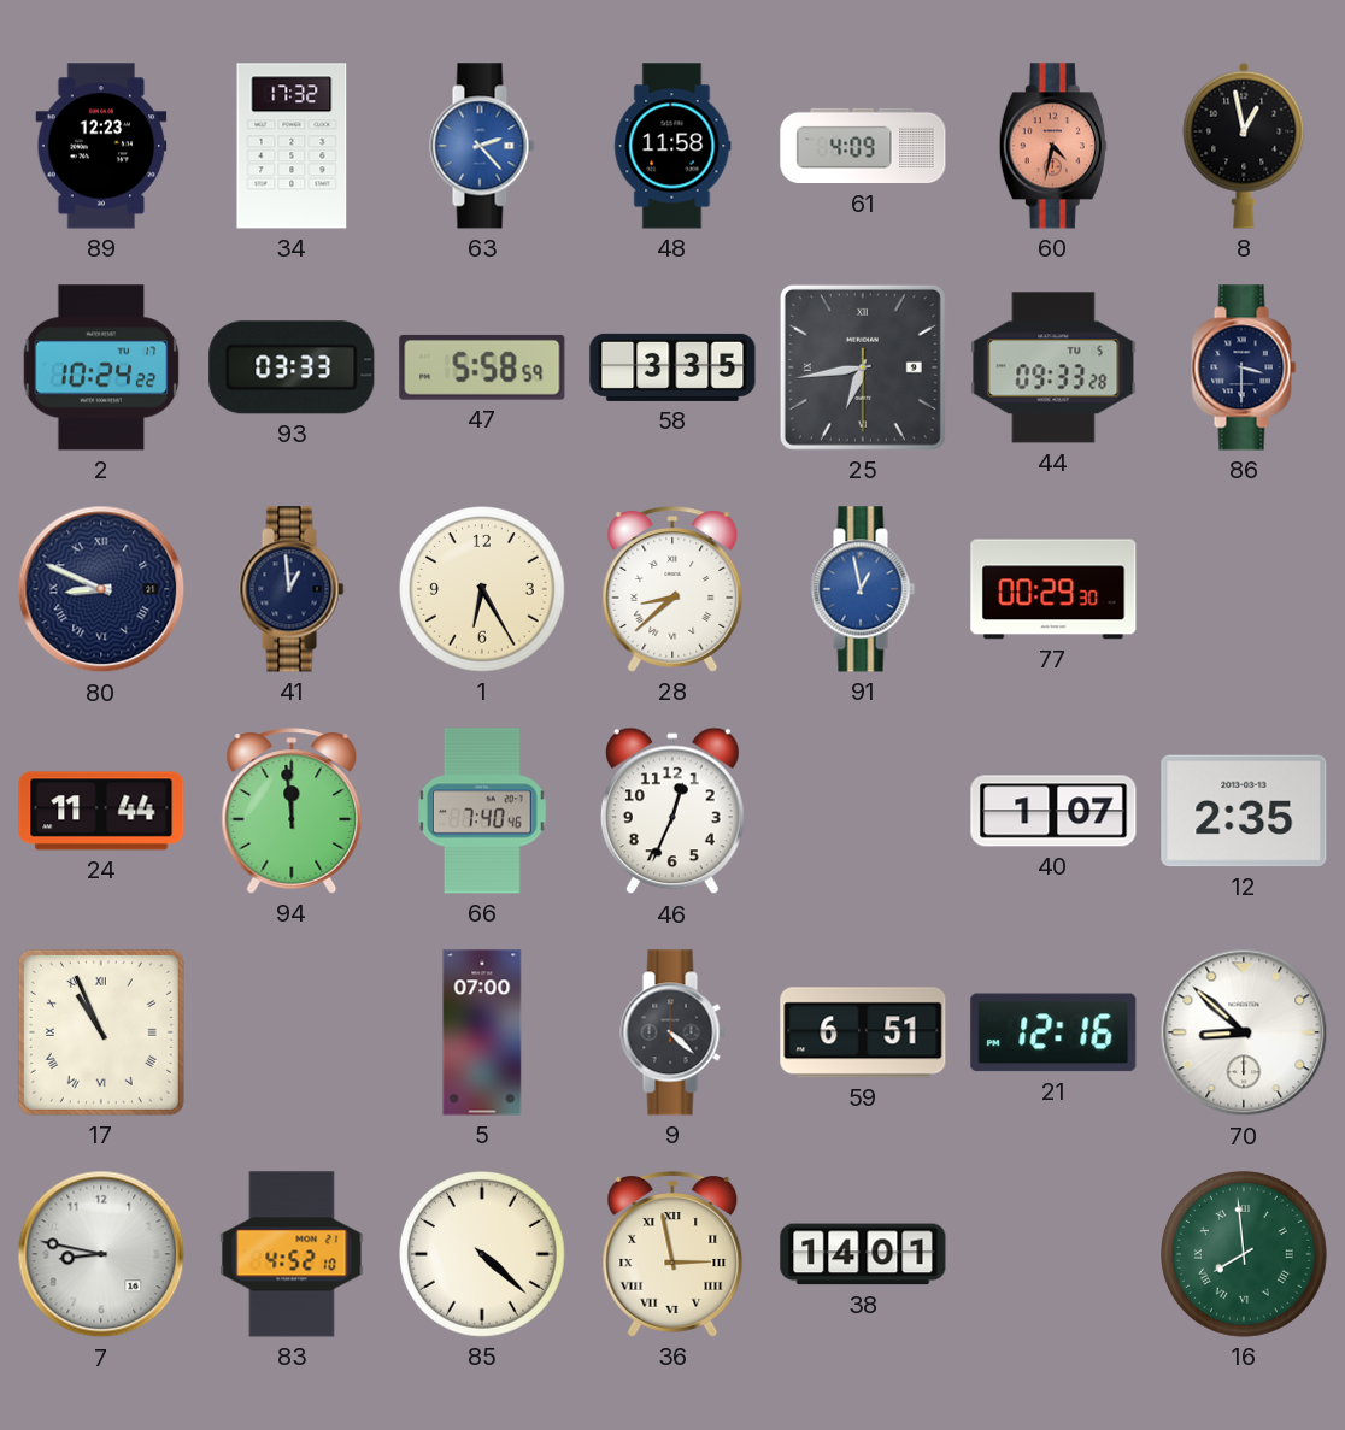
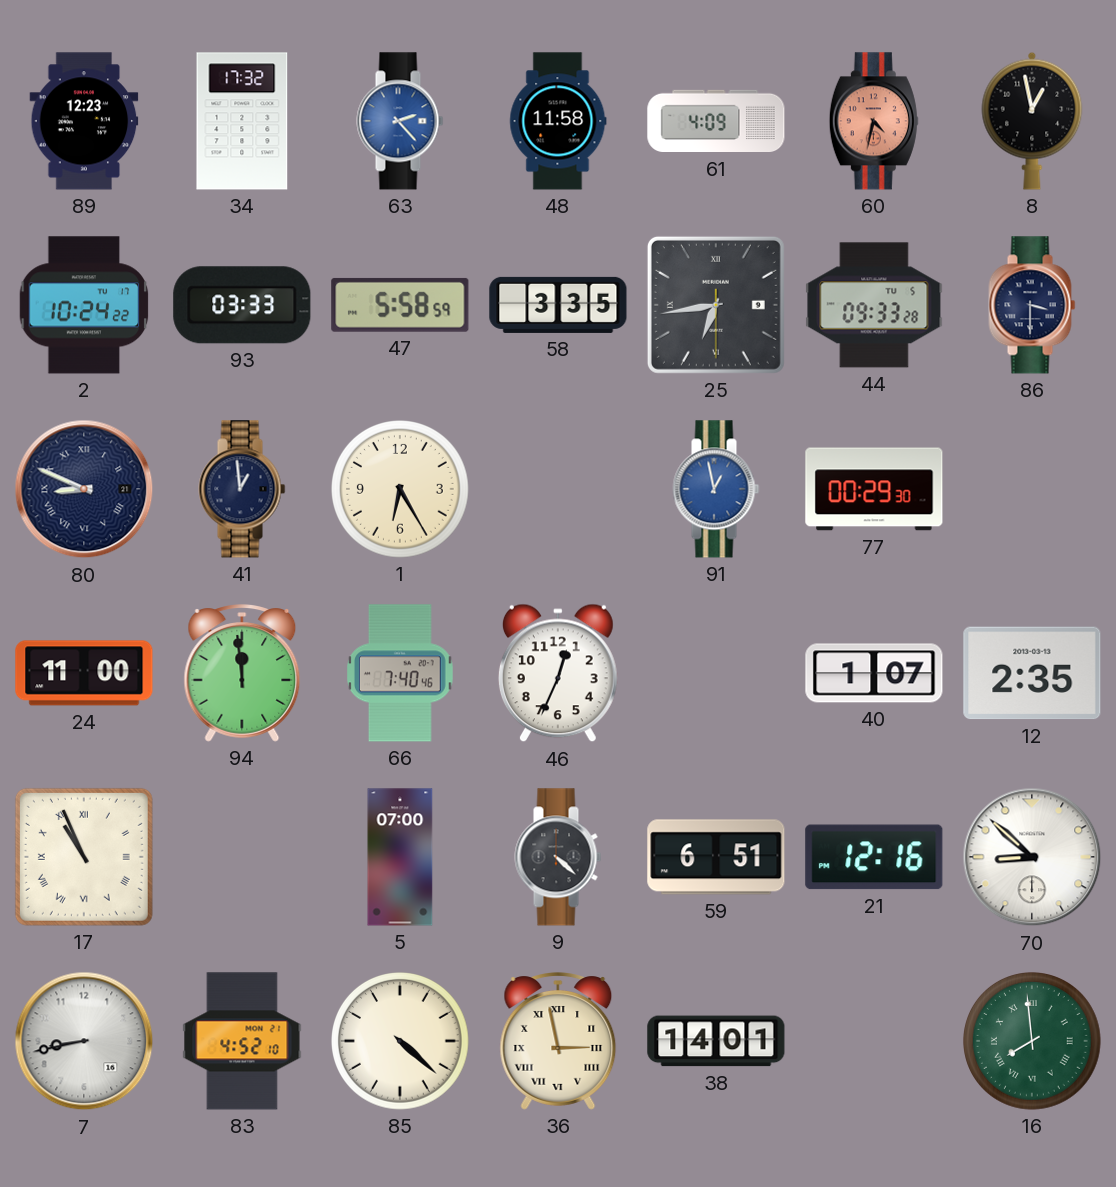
28: 8:38 -> none
24: 11:44 -> 11:00
7: 8:47 -> 8:43
